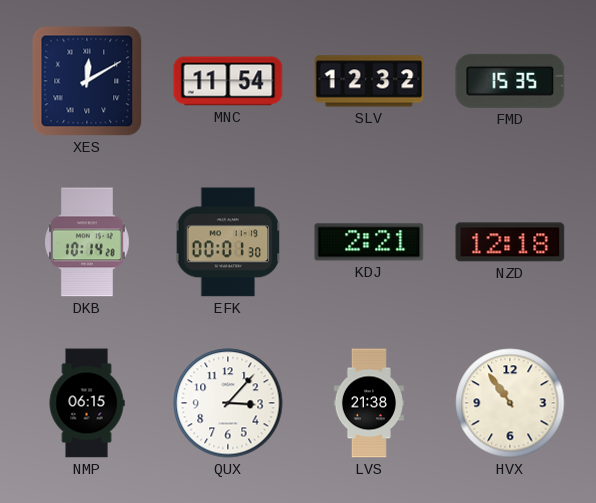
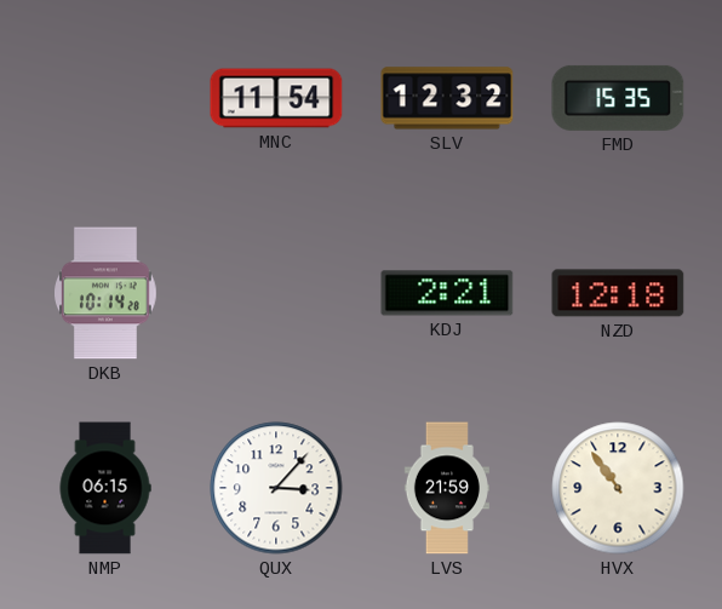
XES: 12:10 -> none
EFK: 00:01 -> none
LVS: 21:38 -> 21:59
